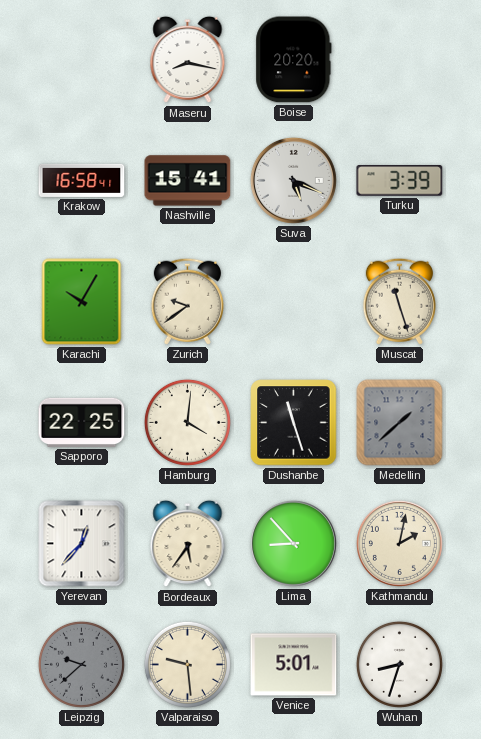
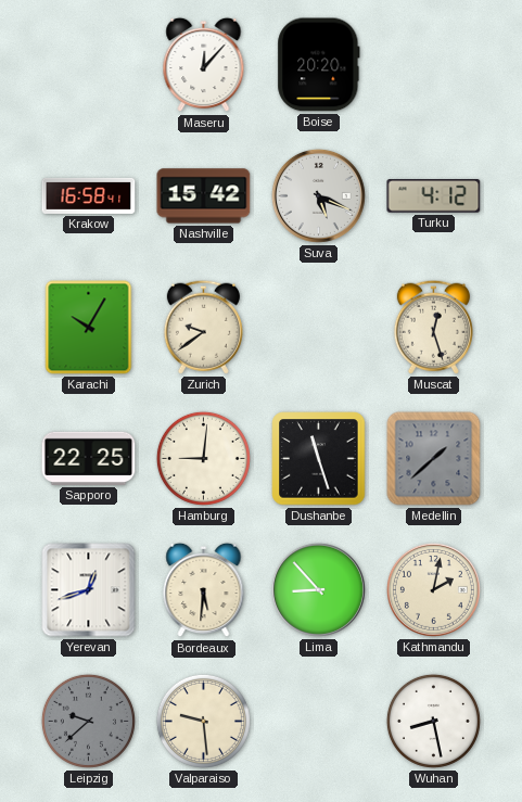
Maseru: 8:17 -> 12:07
Nashville: 15:41 -> 15:42
Turku: 3:39 -> 4:12
Muscat: 11:27 -> 12:27
Hamburg: 4:01 -> 9:01
Yerevan: 12:37 -> 12:42
Bordeaux: 5:36 -> 5:31
Venice: 5:01 -> none
Wuhan: 8:33 -> 8:28
